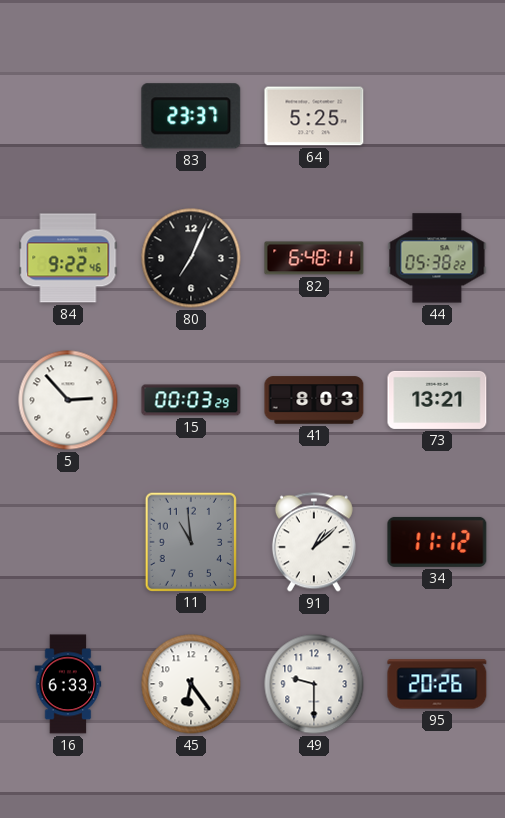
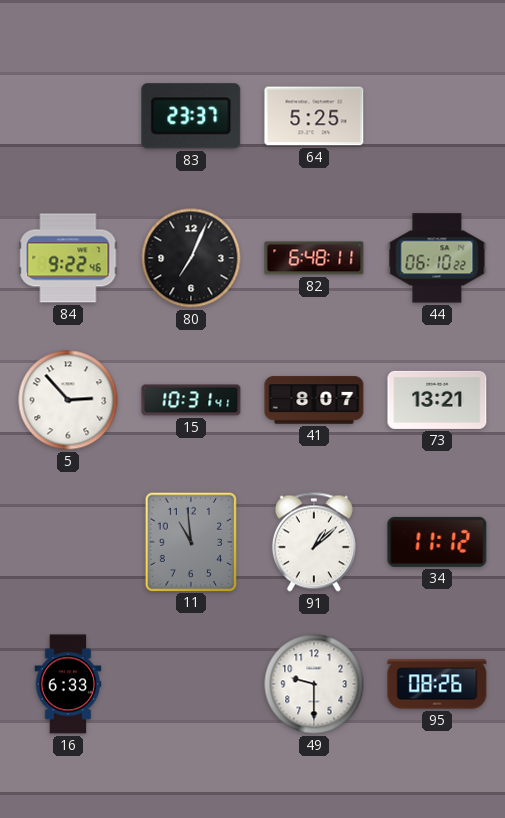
44: 05:38 -> 06:10
15: 00:03 -> 10:31
41: 8:03 -> 8:07
45: 6:24 -> none
95: 20:26 -> 08:26
